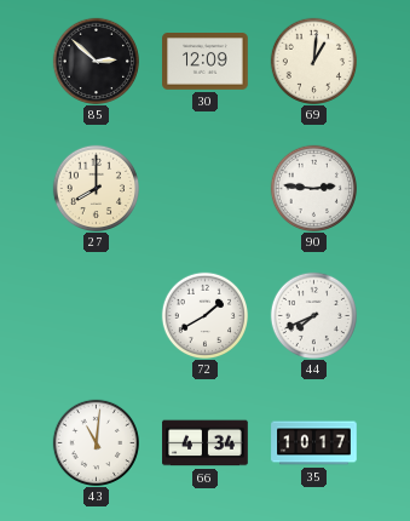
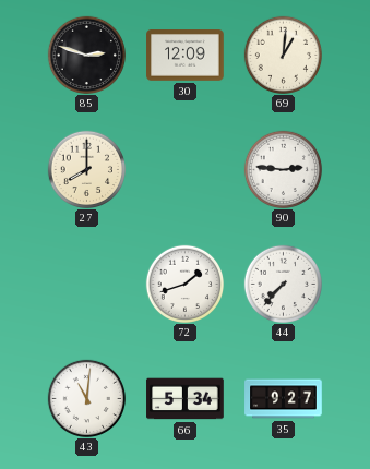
85: 2:52 -> 2:48
72: 1:40 -> 1:42
44: 7:41 -> 7:37
66: 4:34 -> 5:34
35: 10:17 -> 9:27
